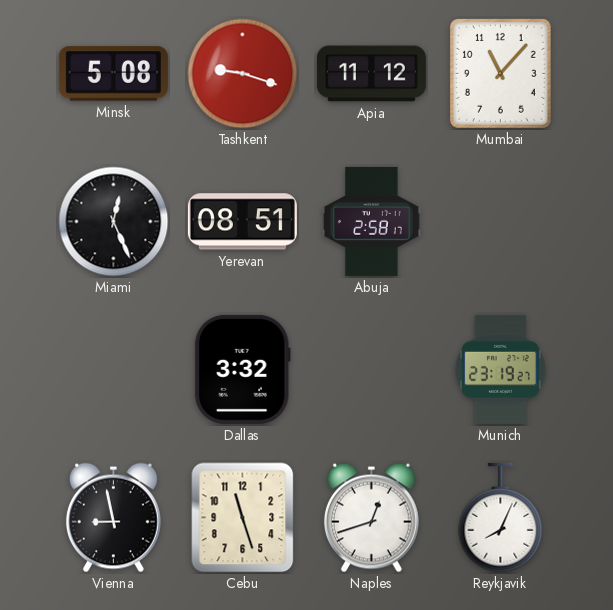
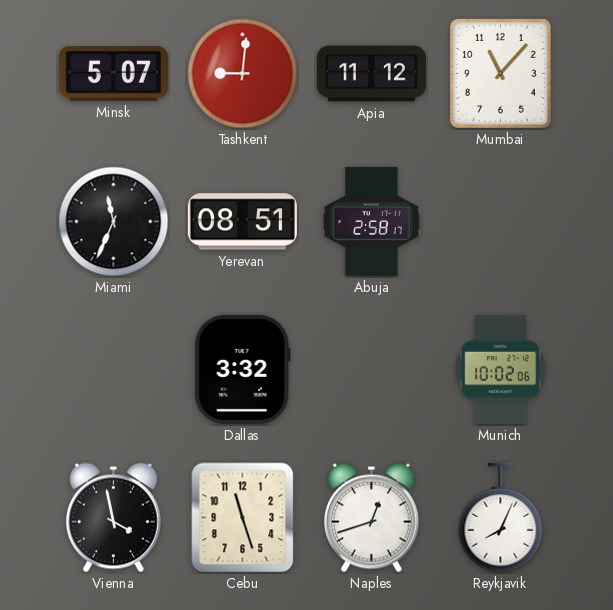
Minsk: 5:08 -> 5:07
Tashkent: 9:18 -> 9:01
Miami: 12:26 -> 11:34
Munich: 23:19 -> 10:02
Vienna: 8:58 -> 3:58
